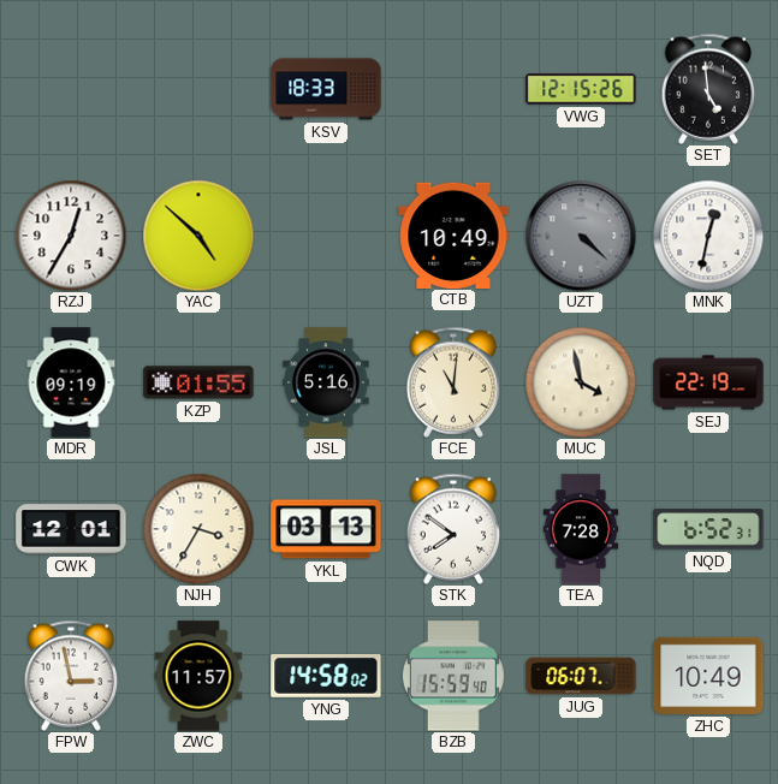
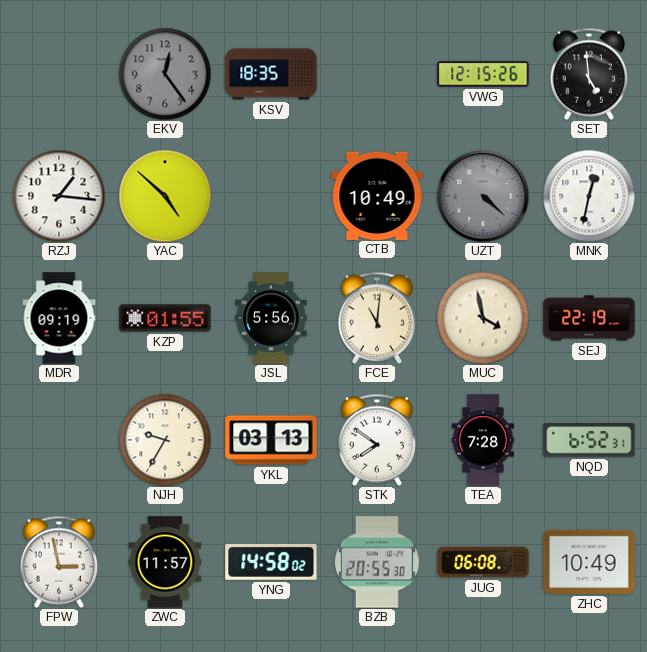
EKV: none -> 12:24
KSV: 18:33 -> 18:35
RZJ: 12:35 -> 1:16
JSL: 5:16 -> 5:56
CWK: 12:01 -> none
NJH: 3:35 -> 9:35
BZB: 15:59 -> 20:55
JUG: 06:07 -> 06:08
